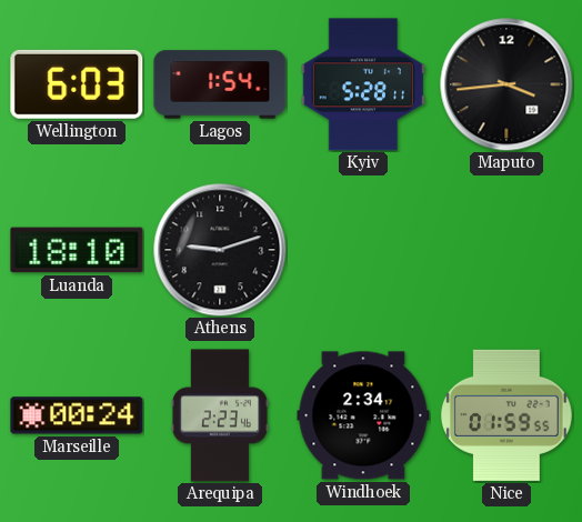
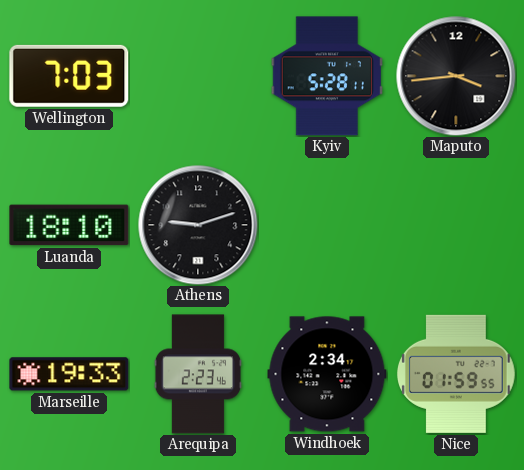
Wellington: 6:03 -> 7:03
Lagos: 1:54 -> none
Marseille: 00:24 -> 19:33
